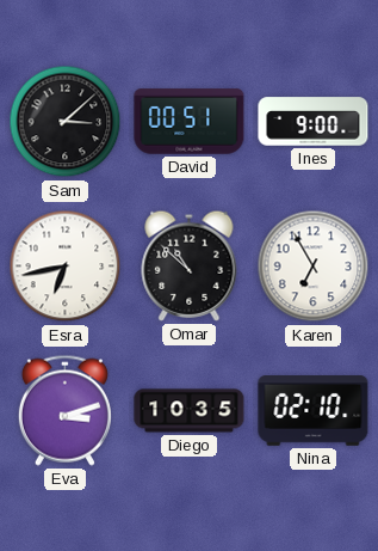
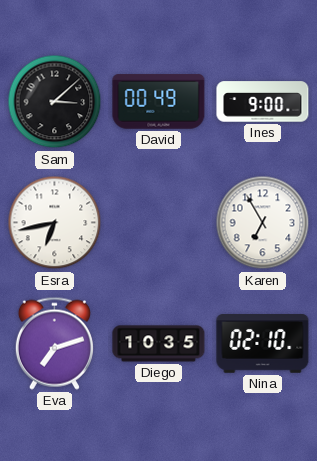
David: 00:51 -> 00:49
Omar: 10:52 -> none
Eva: 3:12 -> 7:12
